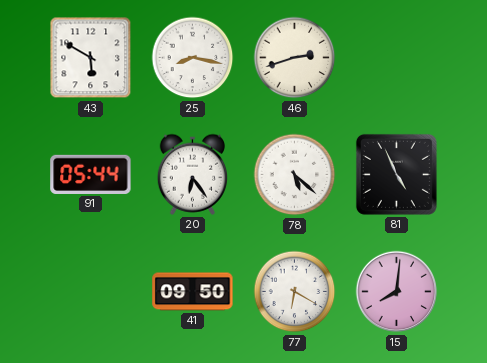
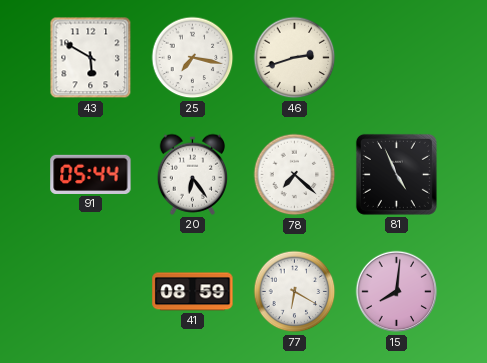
25: 8:17 -> 7:17
78: 5:22 -> 7:22
41: 09:50 -> 08:59
